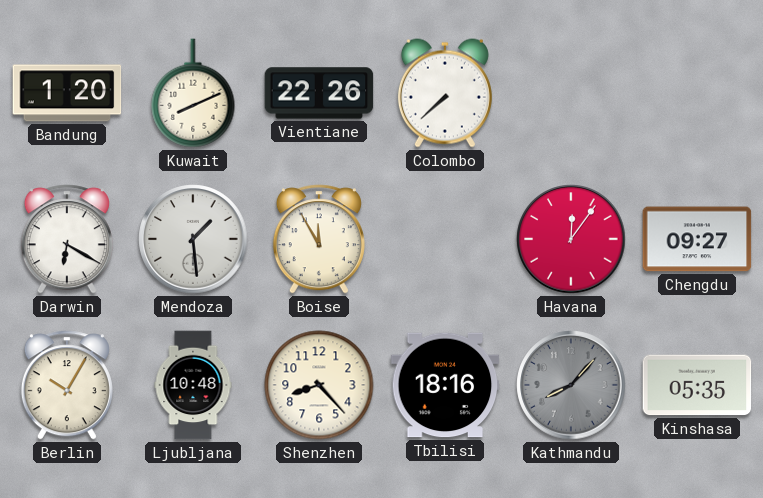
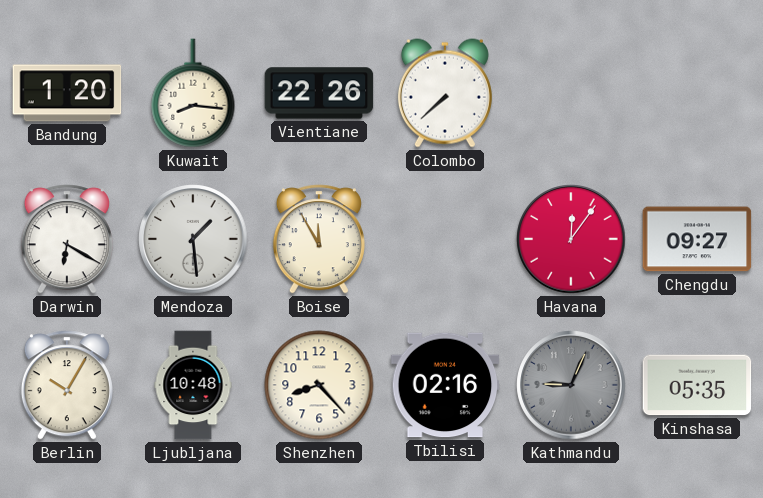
Kuwait: 8:11 -> 8:16
Tbilisi: 18:16 -> 02:16
Kathmandu: 8:07 -> 9:04
